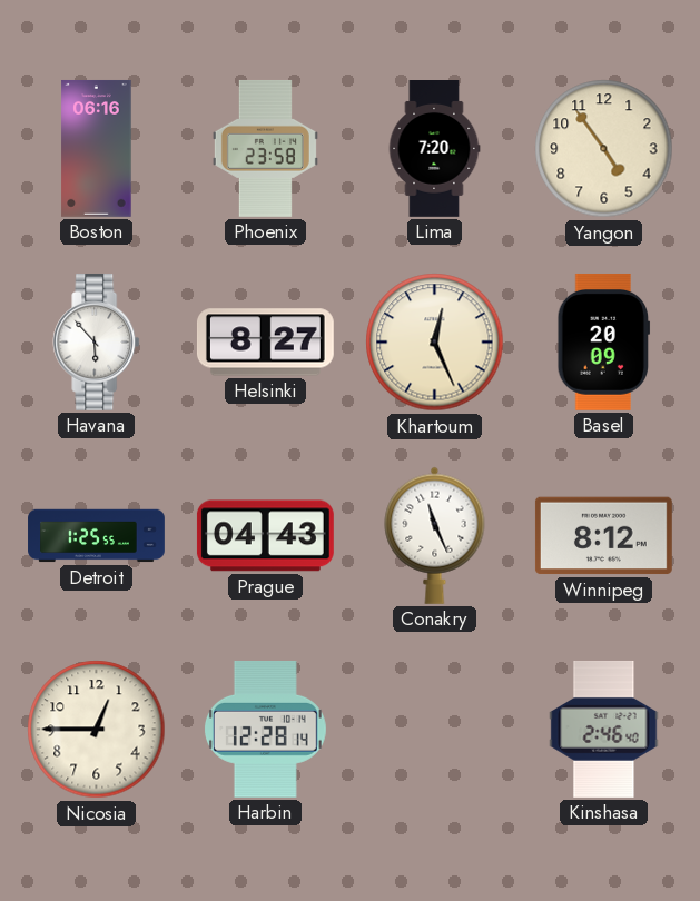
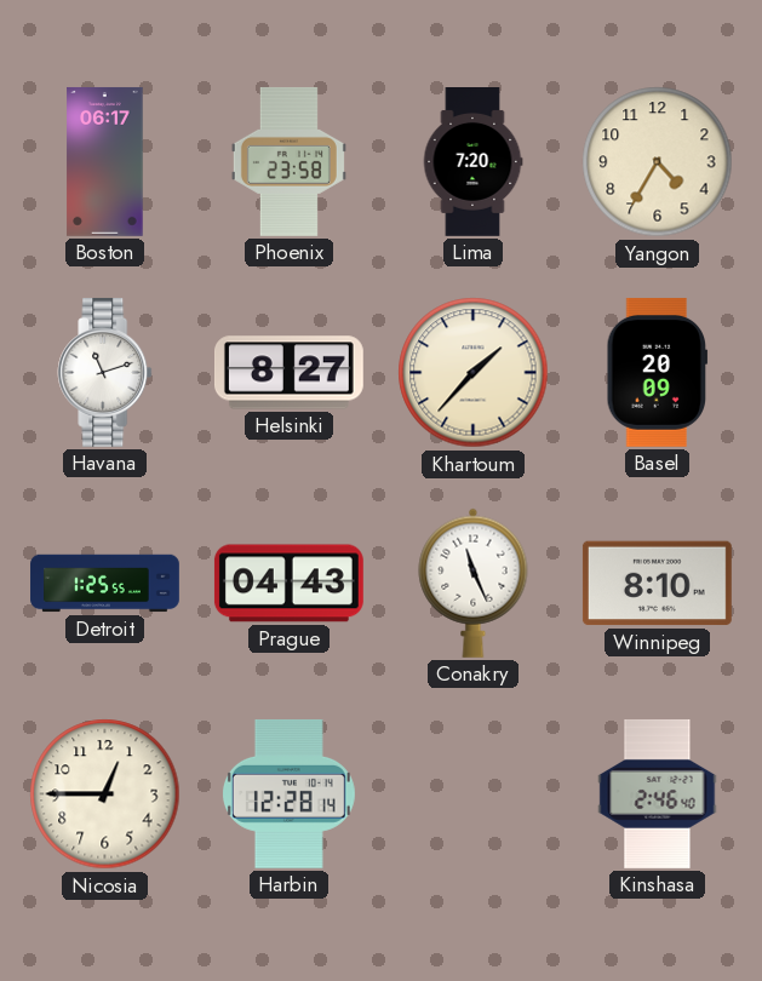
Boston: 06:16 -> 06:17
Yangon: 4:54 -> 4:35
Havana: 5:53 -> 11:12
Khartoum: 12:26 -> 1:37
Winnipeg: 8:12 -> 8:10
